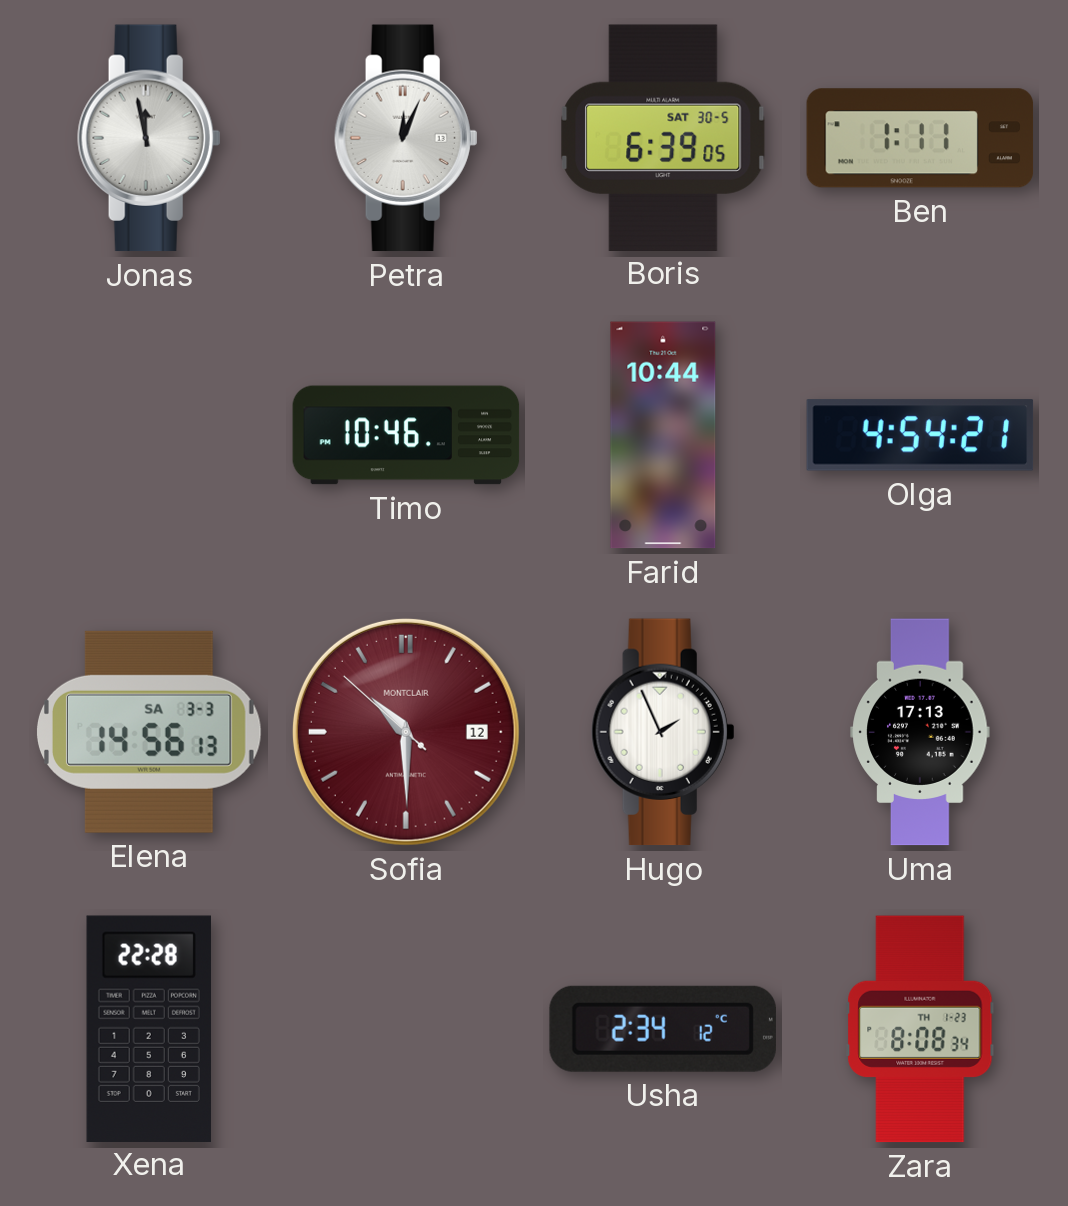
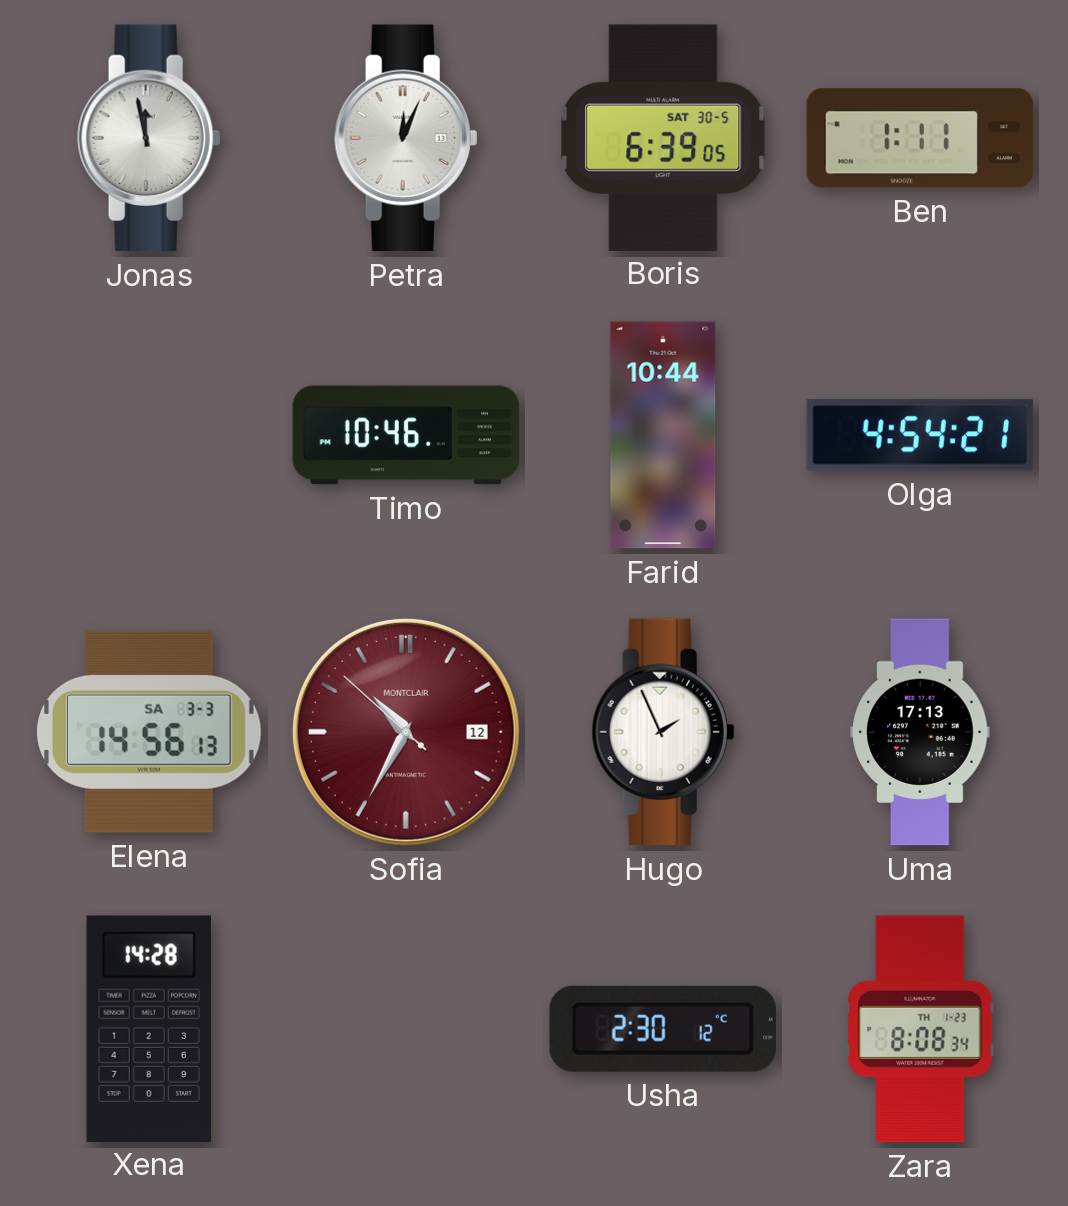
Sofia: 10:29 -> 10:34
Xena: 22:28 -> 14:28
Usha: 2:34 -> 2:30
